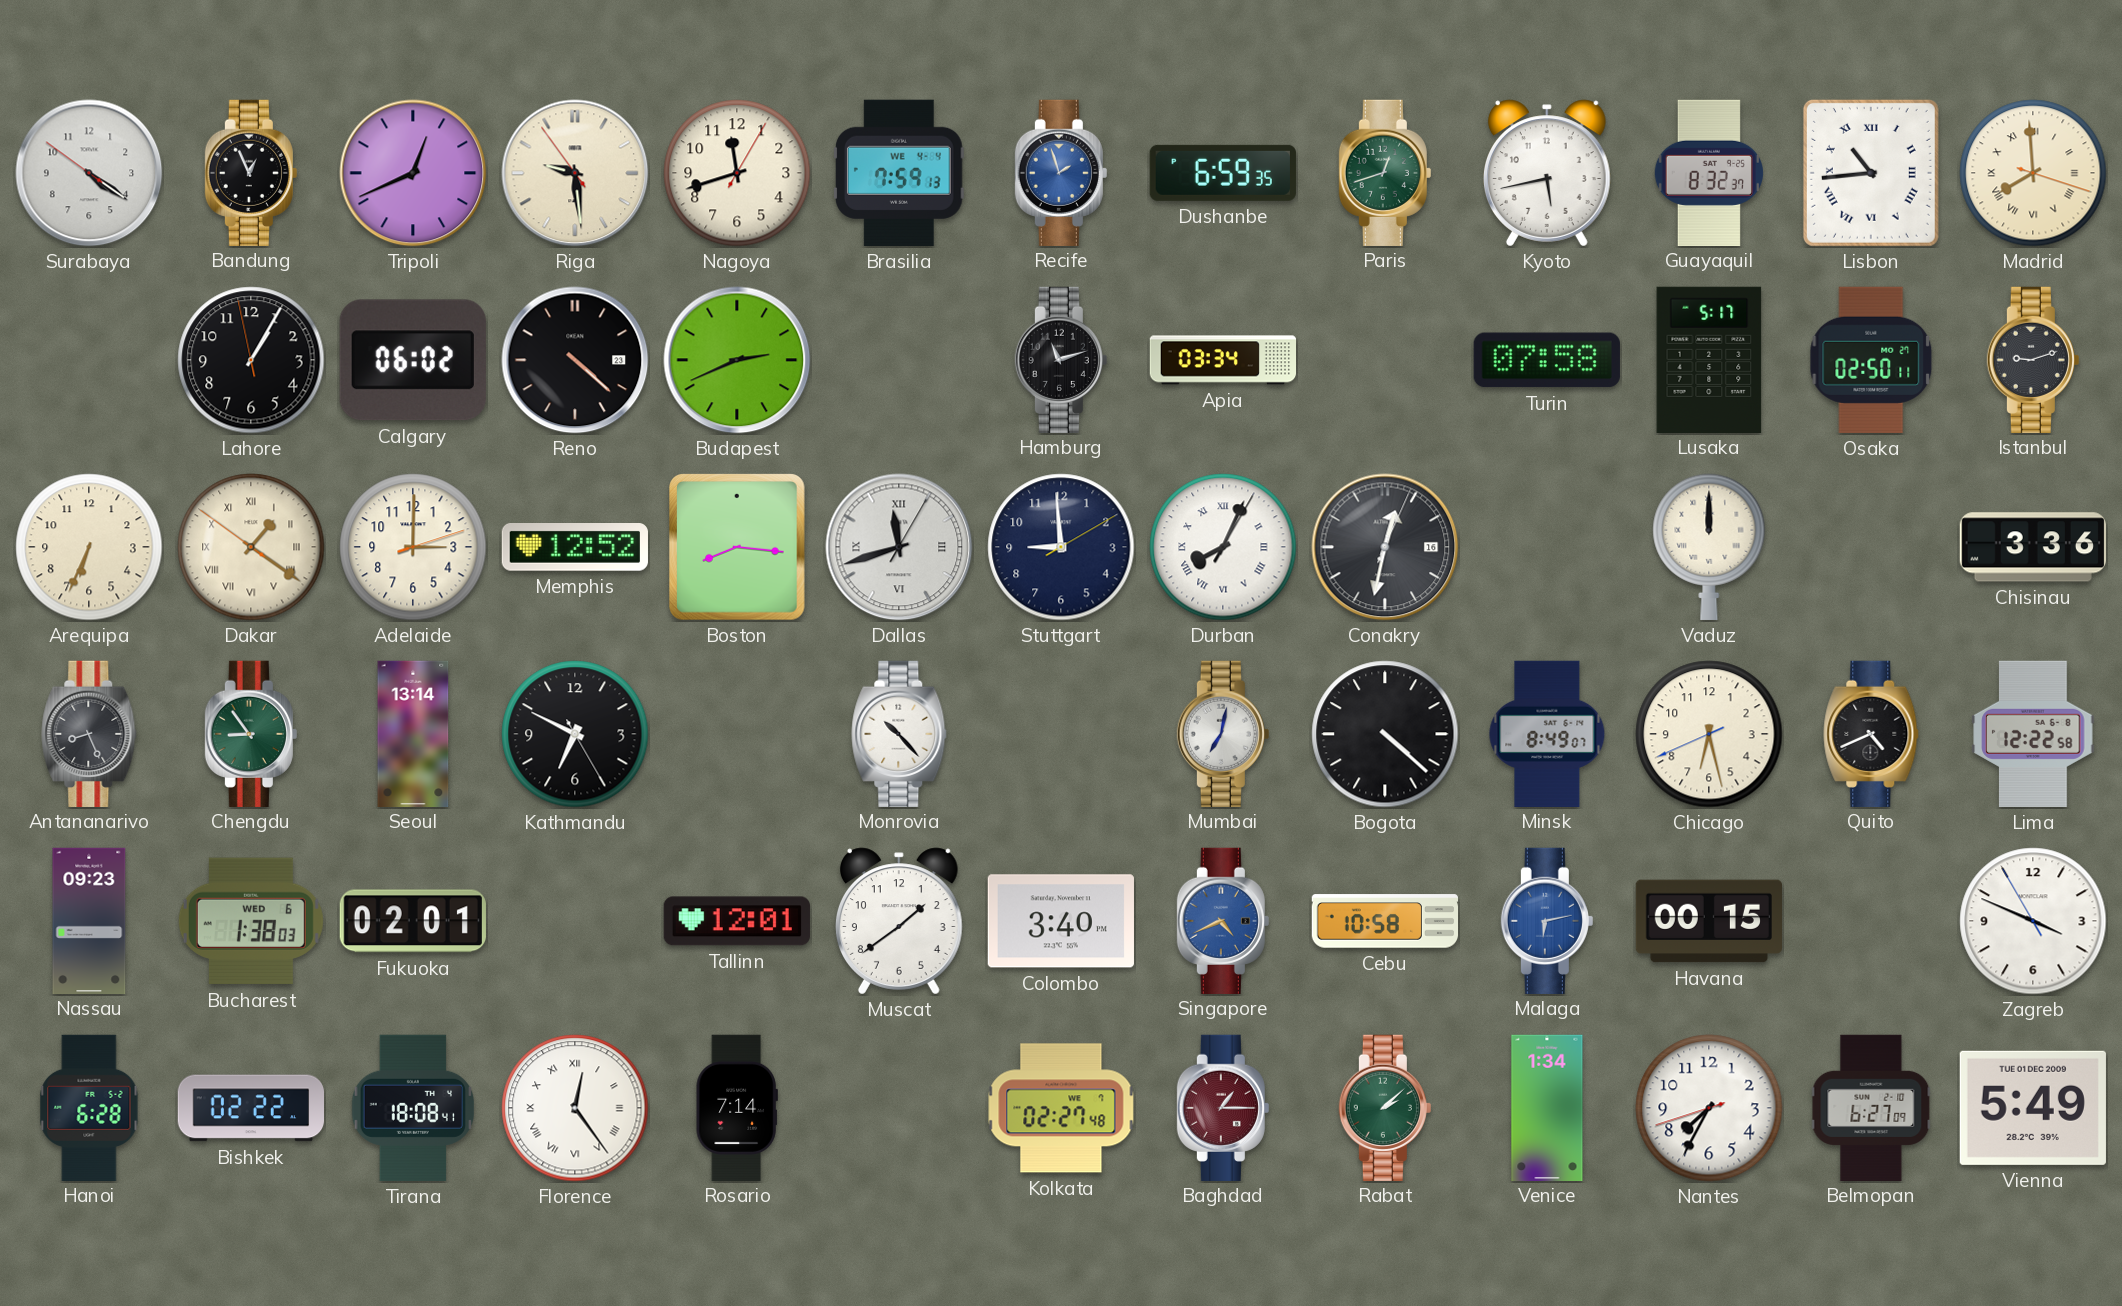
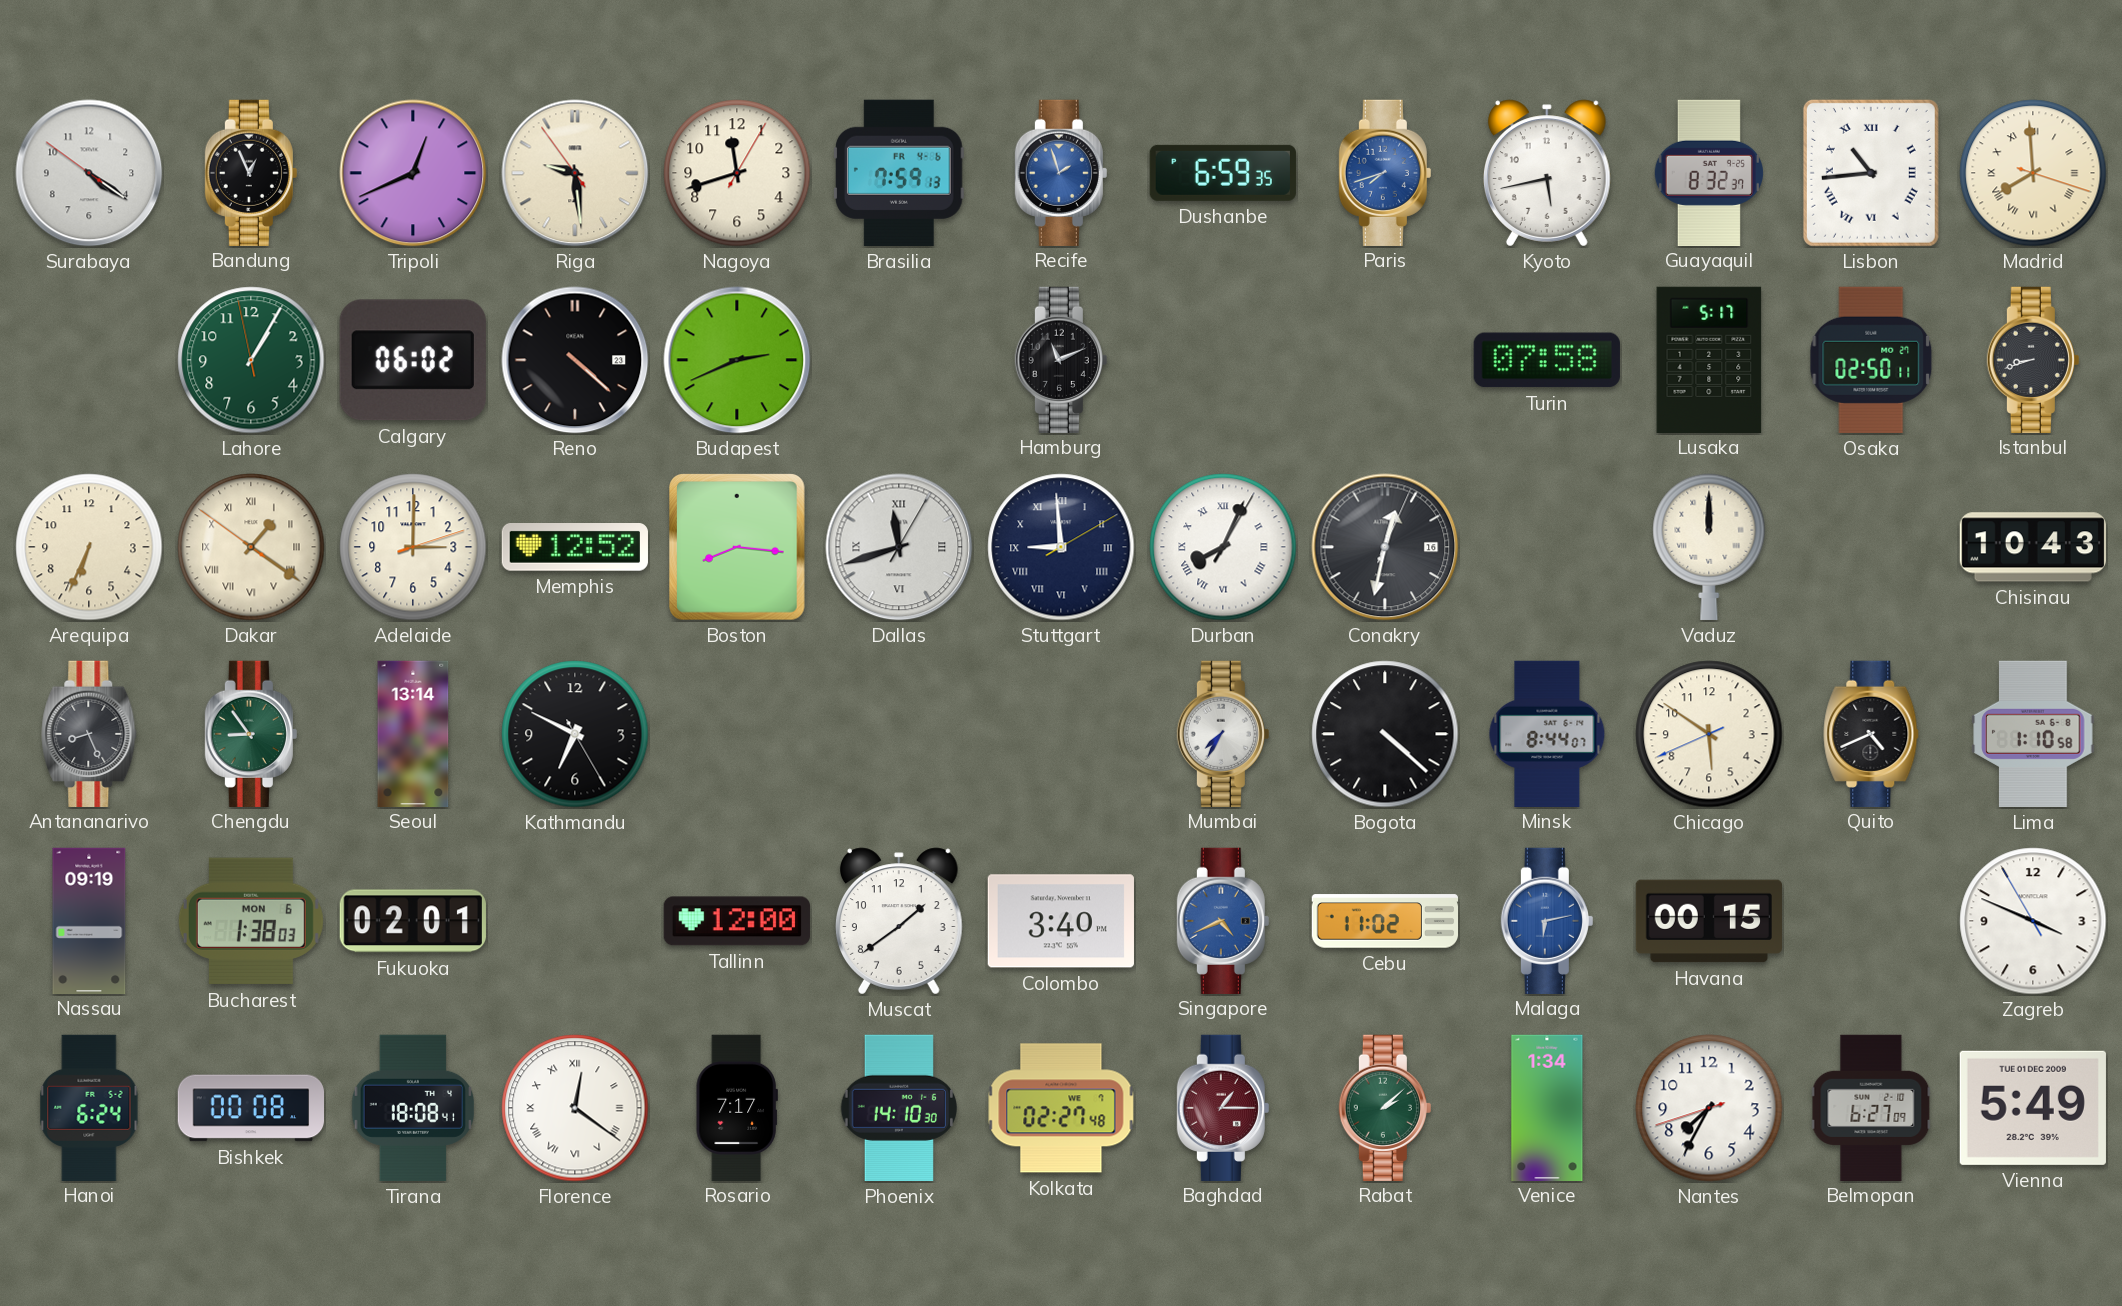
Brasilia date: WE 4-4 -> FR 4-6
Paris: 12:42 -> 7:42
Paris dial: green -> blue
Lahore dial: black -> green
Hamburg: 11:12 -> 11:11
Apia: 03:34 -> none
Istanbul: 9:12 -> 8:42
Stuttgart numerals: Arabic -> Roman
Chisinau: 3:36 -> 10:43
Monrovia: 10:23 -> none
Mumbai: 7:02 -> 7:35
Minsk: 8:49 -> 8:44
Chicago: 6:27 -> 5:50
Lima: 12:22 -> 1:10
Nassau: 09:23 -> 09:19
Bucharest date: WED 6 -> MON 6
Tallinn: 12:01 -> 12:00
Cebu: 10:58 -> 11:02
Hanoi: 6:28 -> 6:24
Bishkek: 02:22 -> 00:08
Florence: 12:24 -> 12:21
Rosario: 7:14 -> 7:17
Phoenix: none -> 14:10
